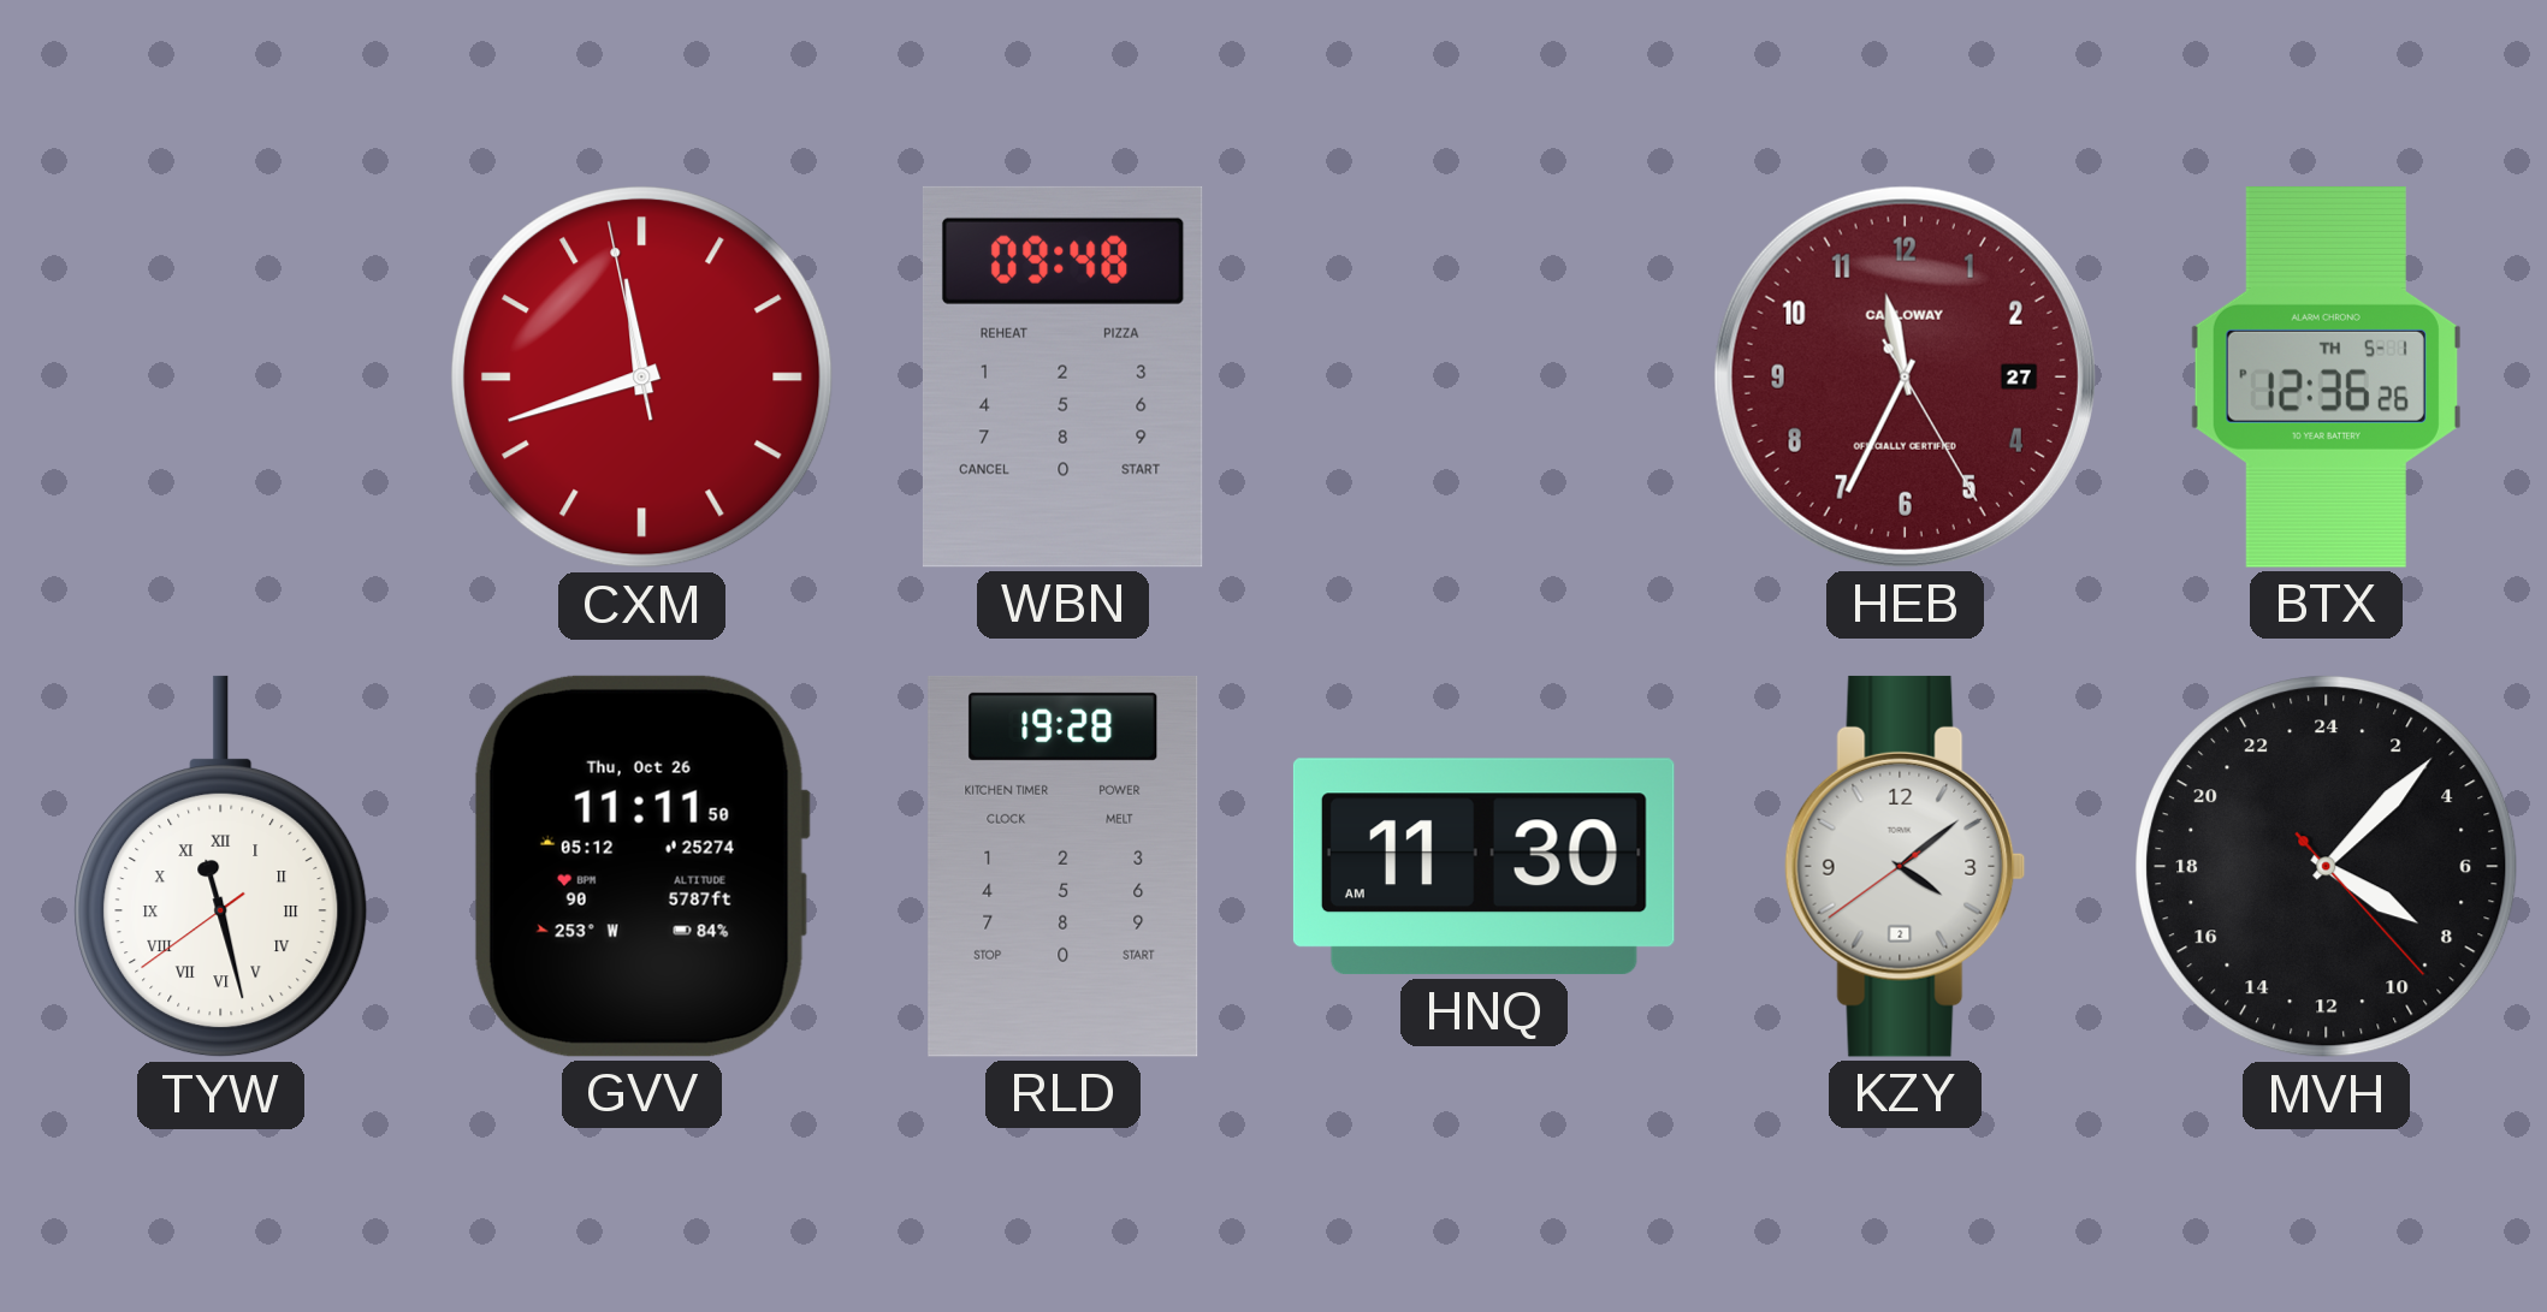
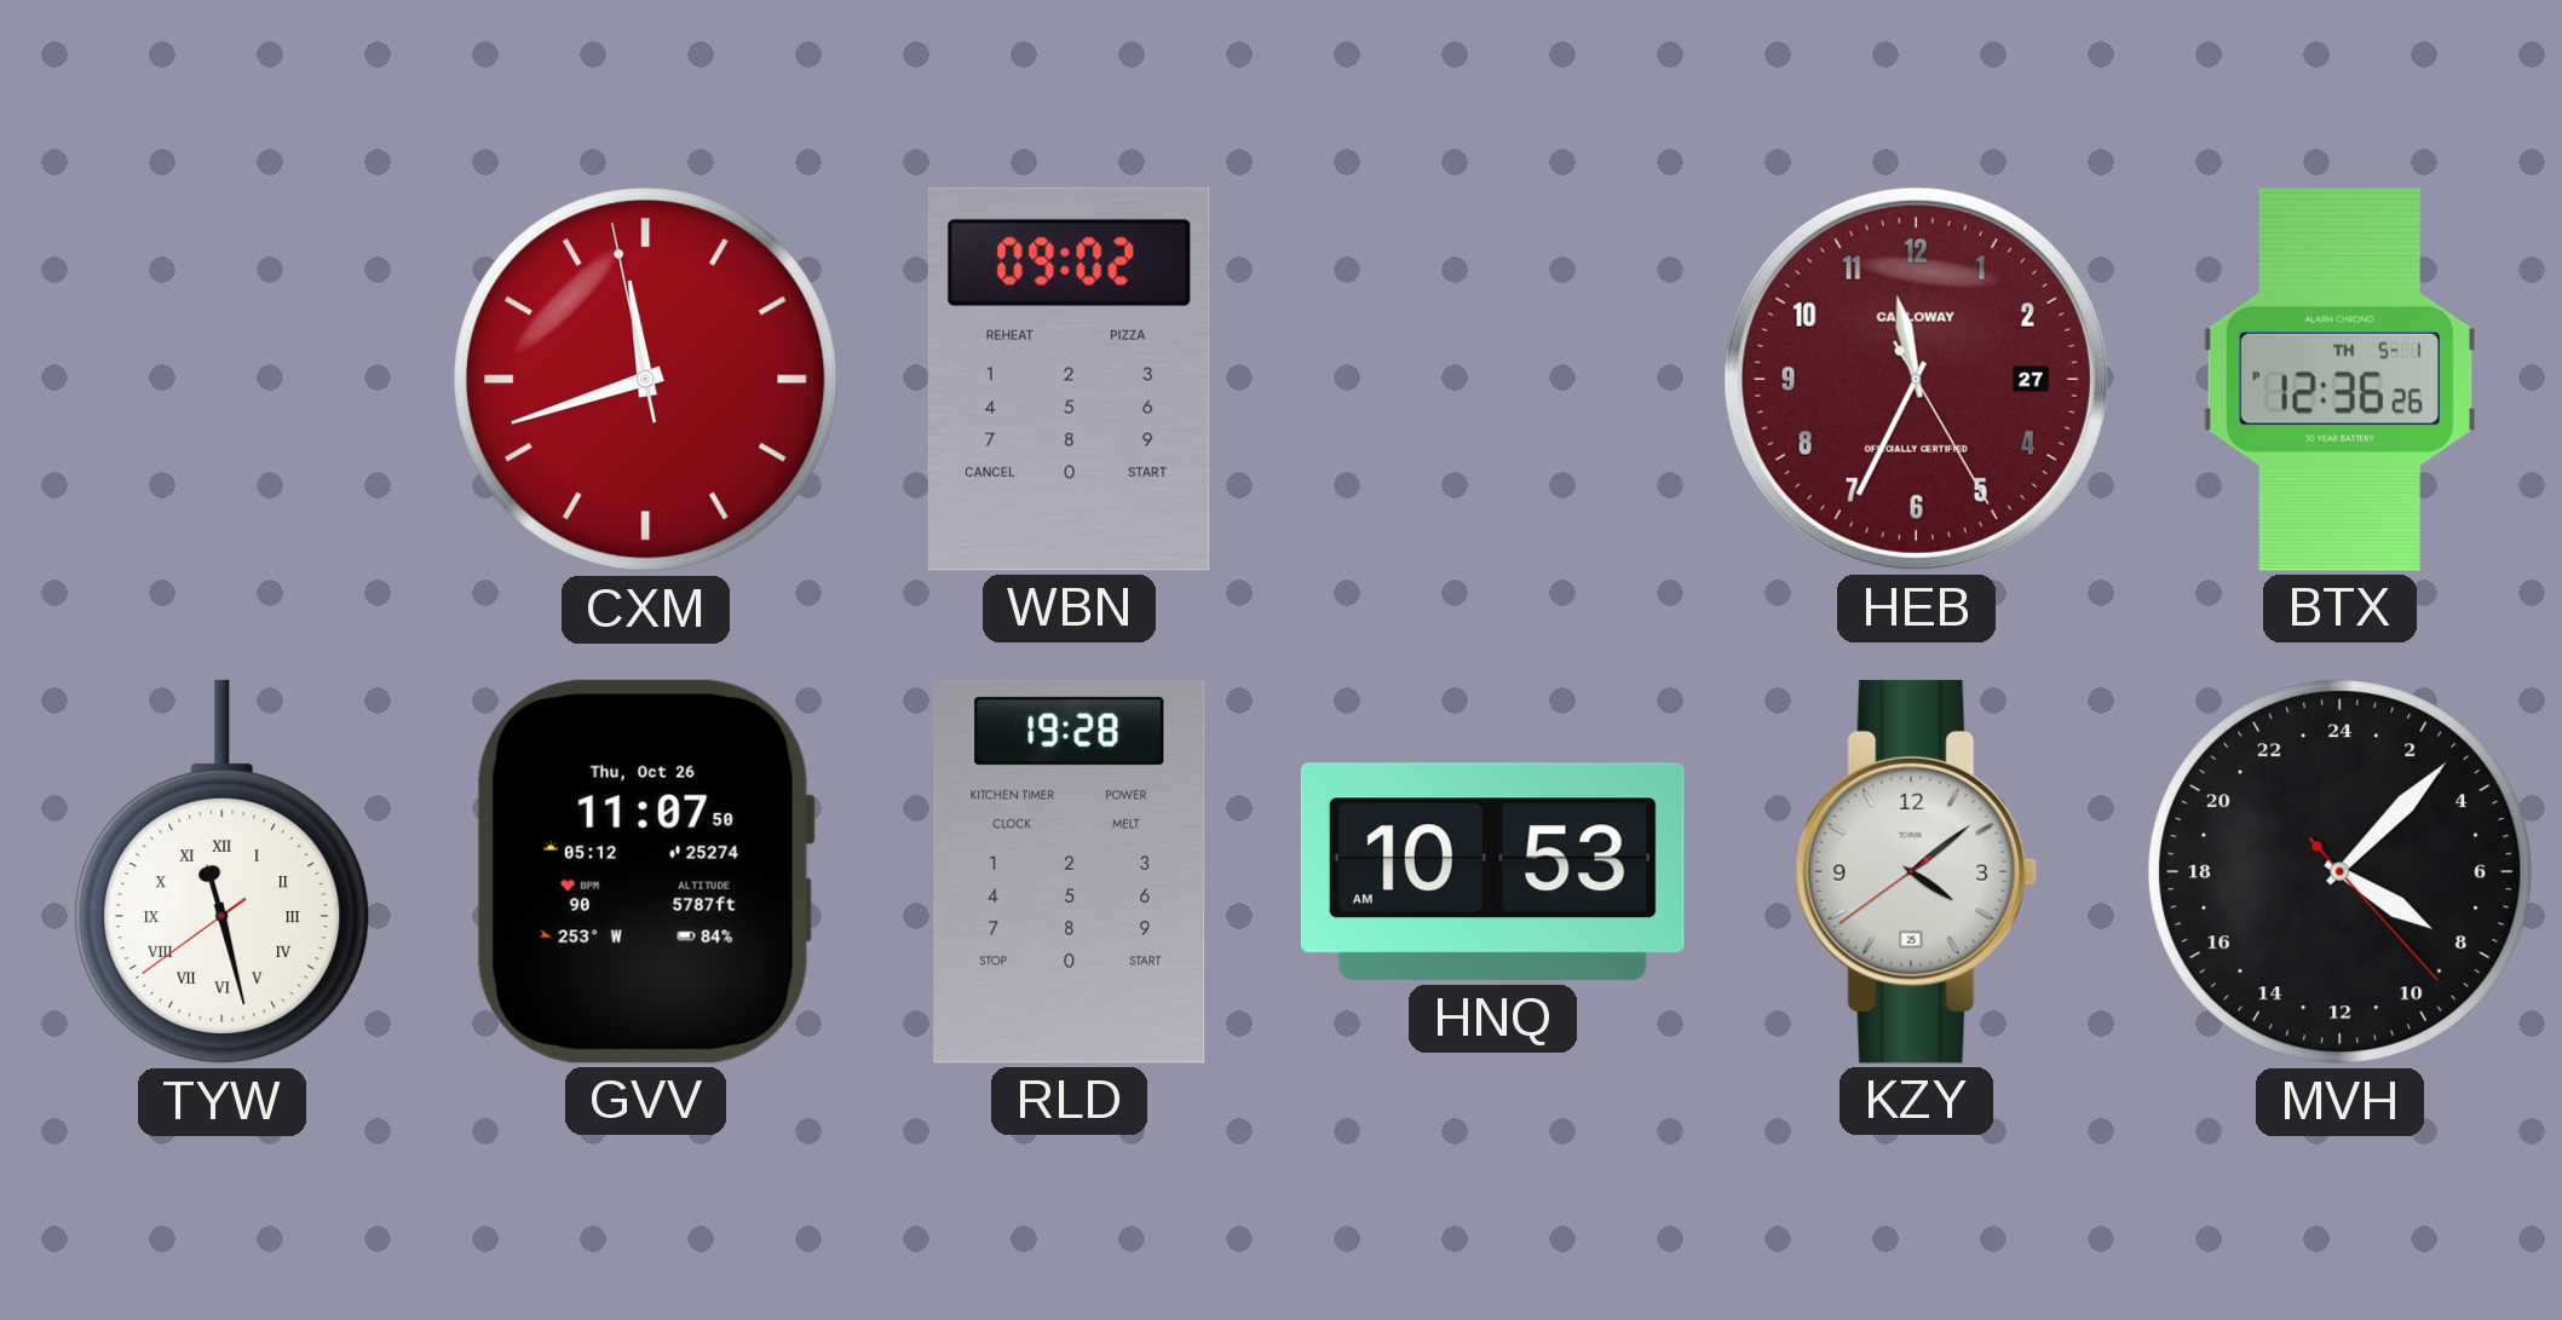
WBN: 09:48 -> 09:02
GVV: 11:11 -> 11:07
HNQ: 11:30 -> 10:53
KZY date: 2 -> 25
